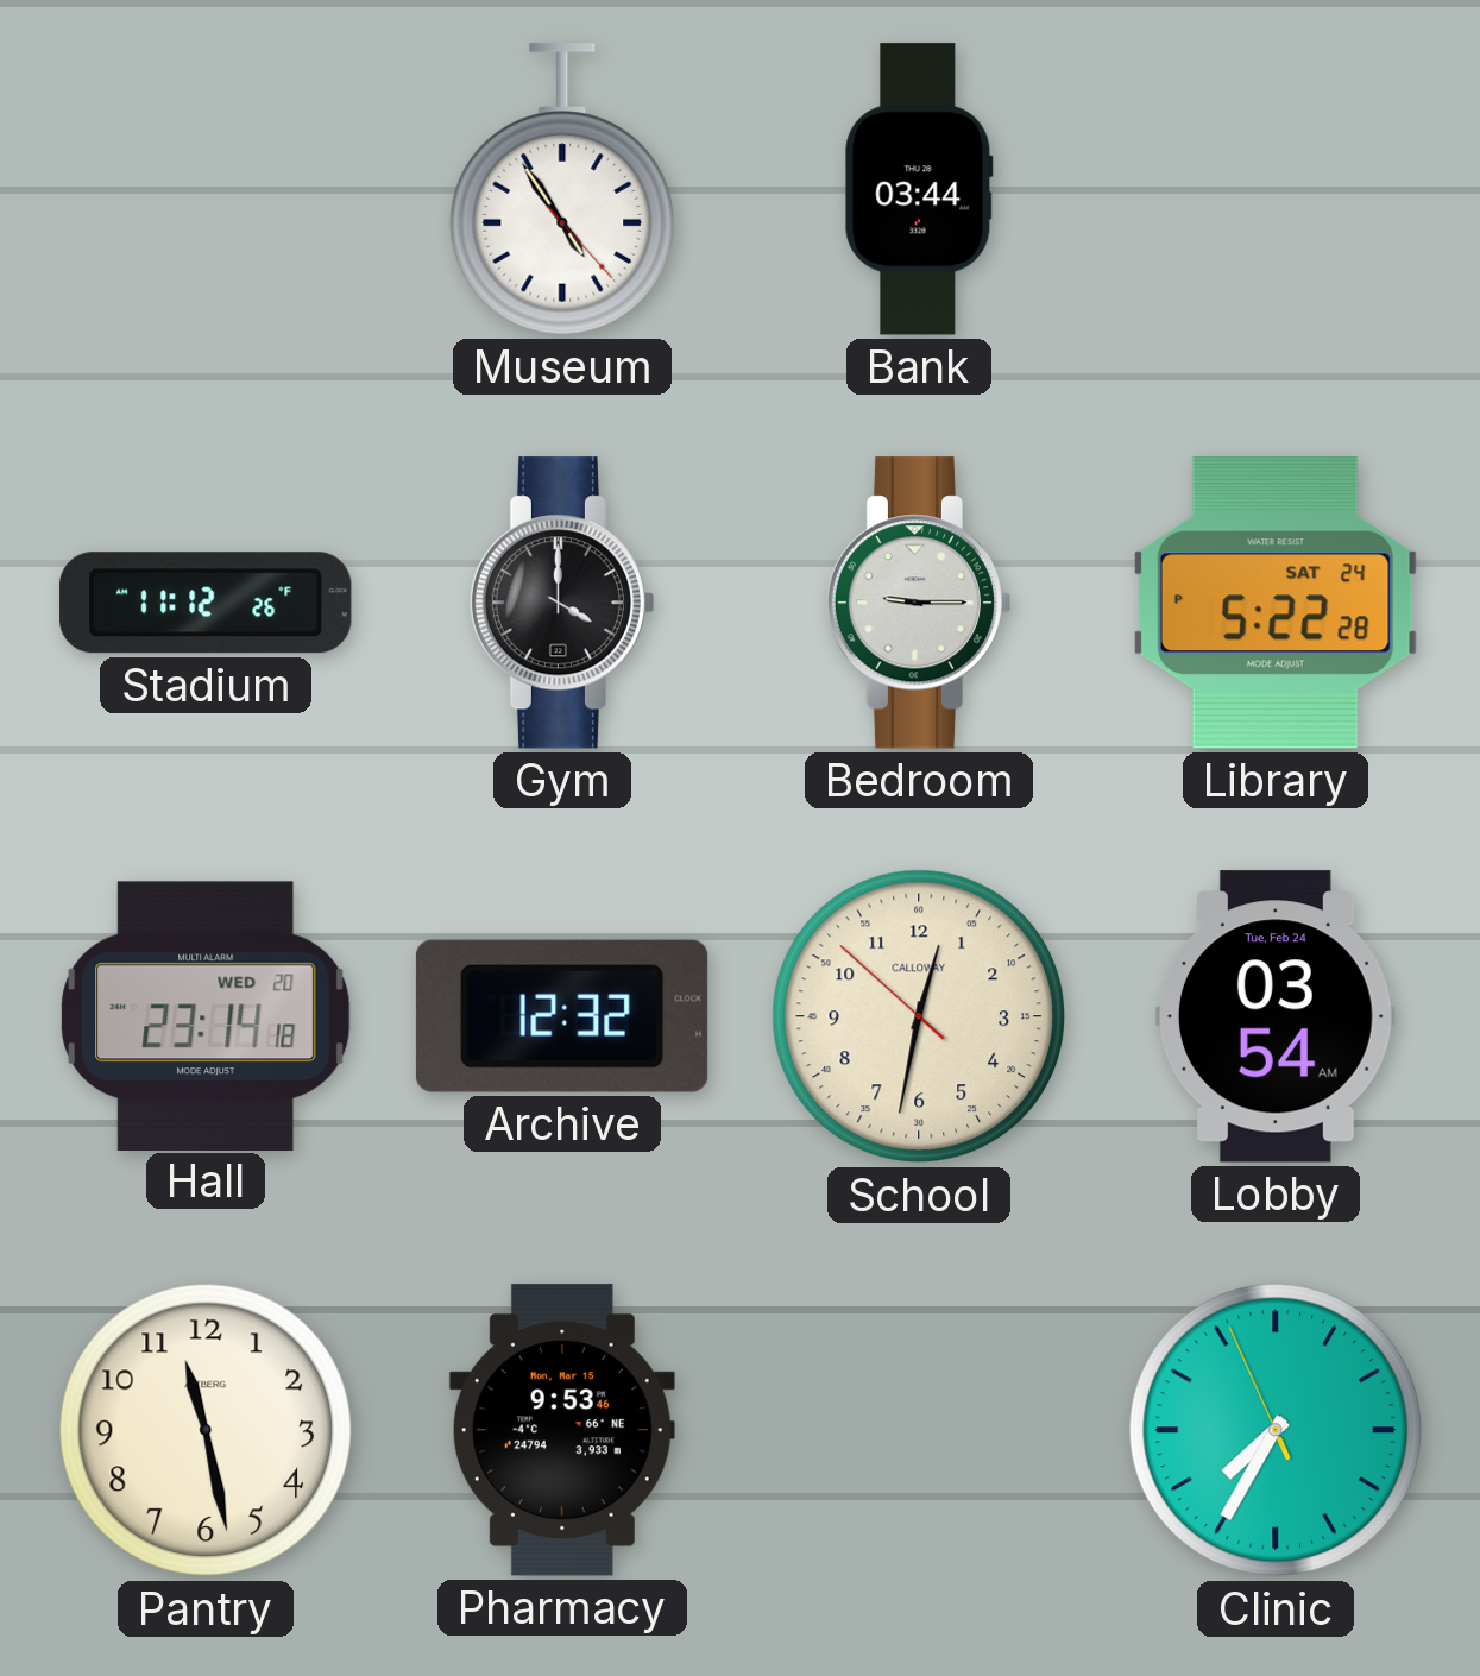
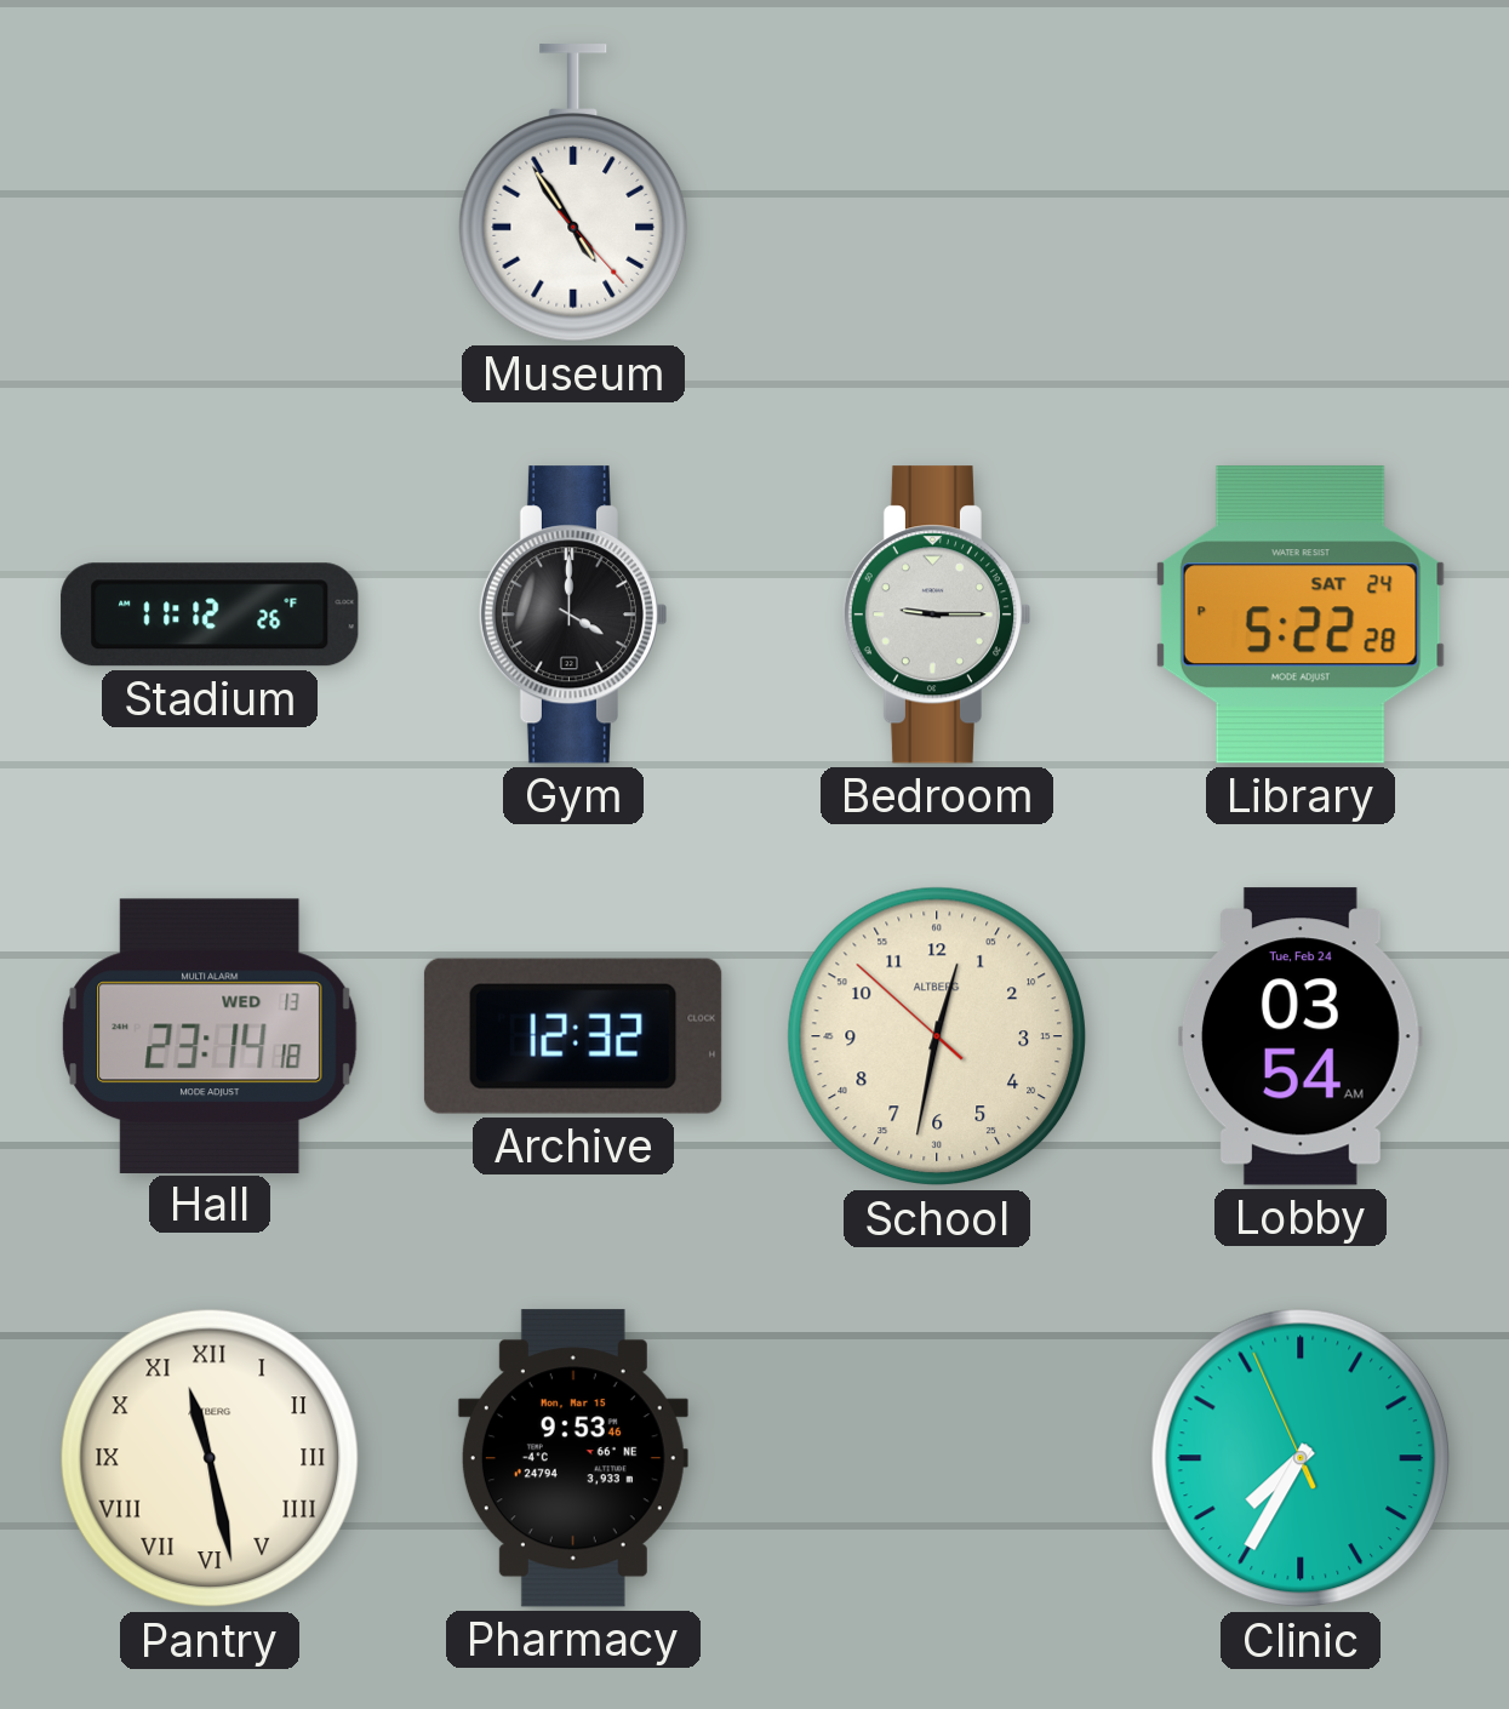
Bank: 03:44 -> none
Hall date: WED 20 -> WED 13
School brand: CALLOWAY -> ALTBERG
Pantry numerals: Arabic -> Roman
